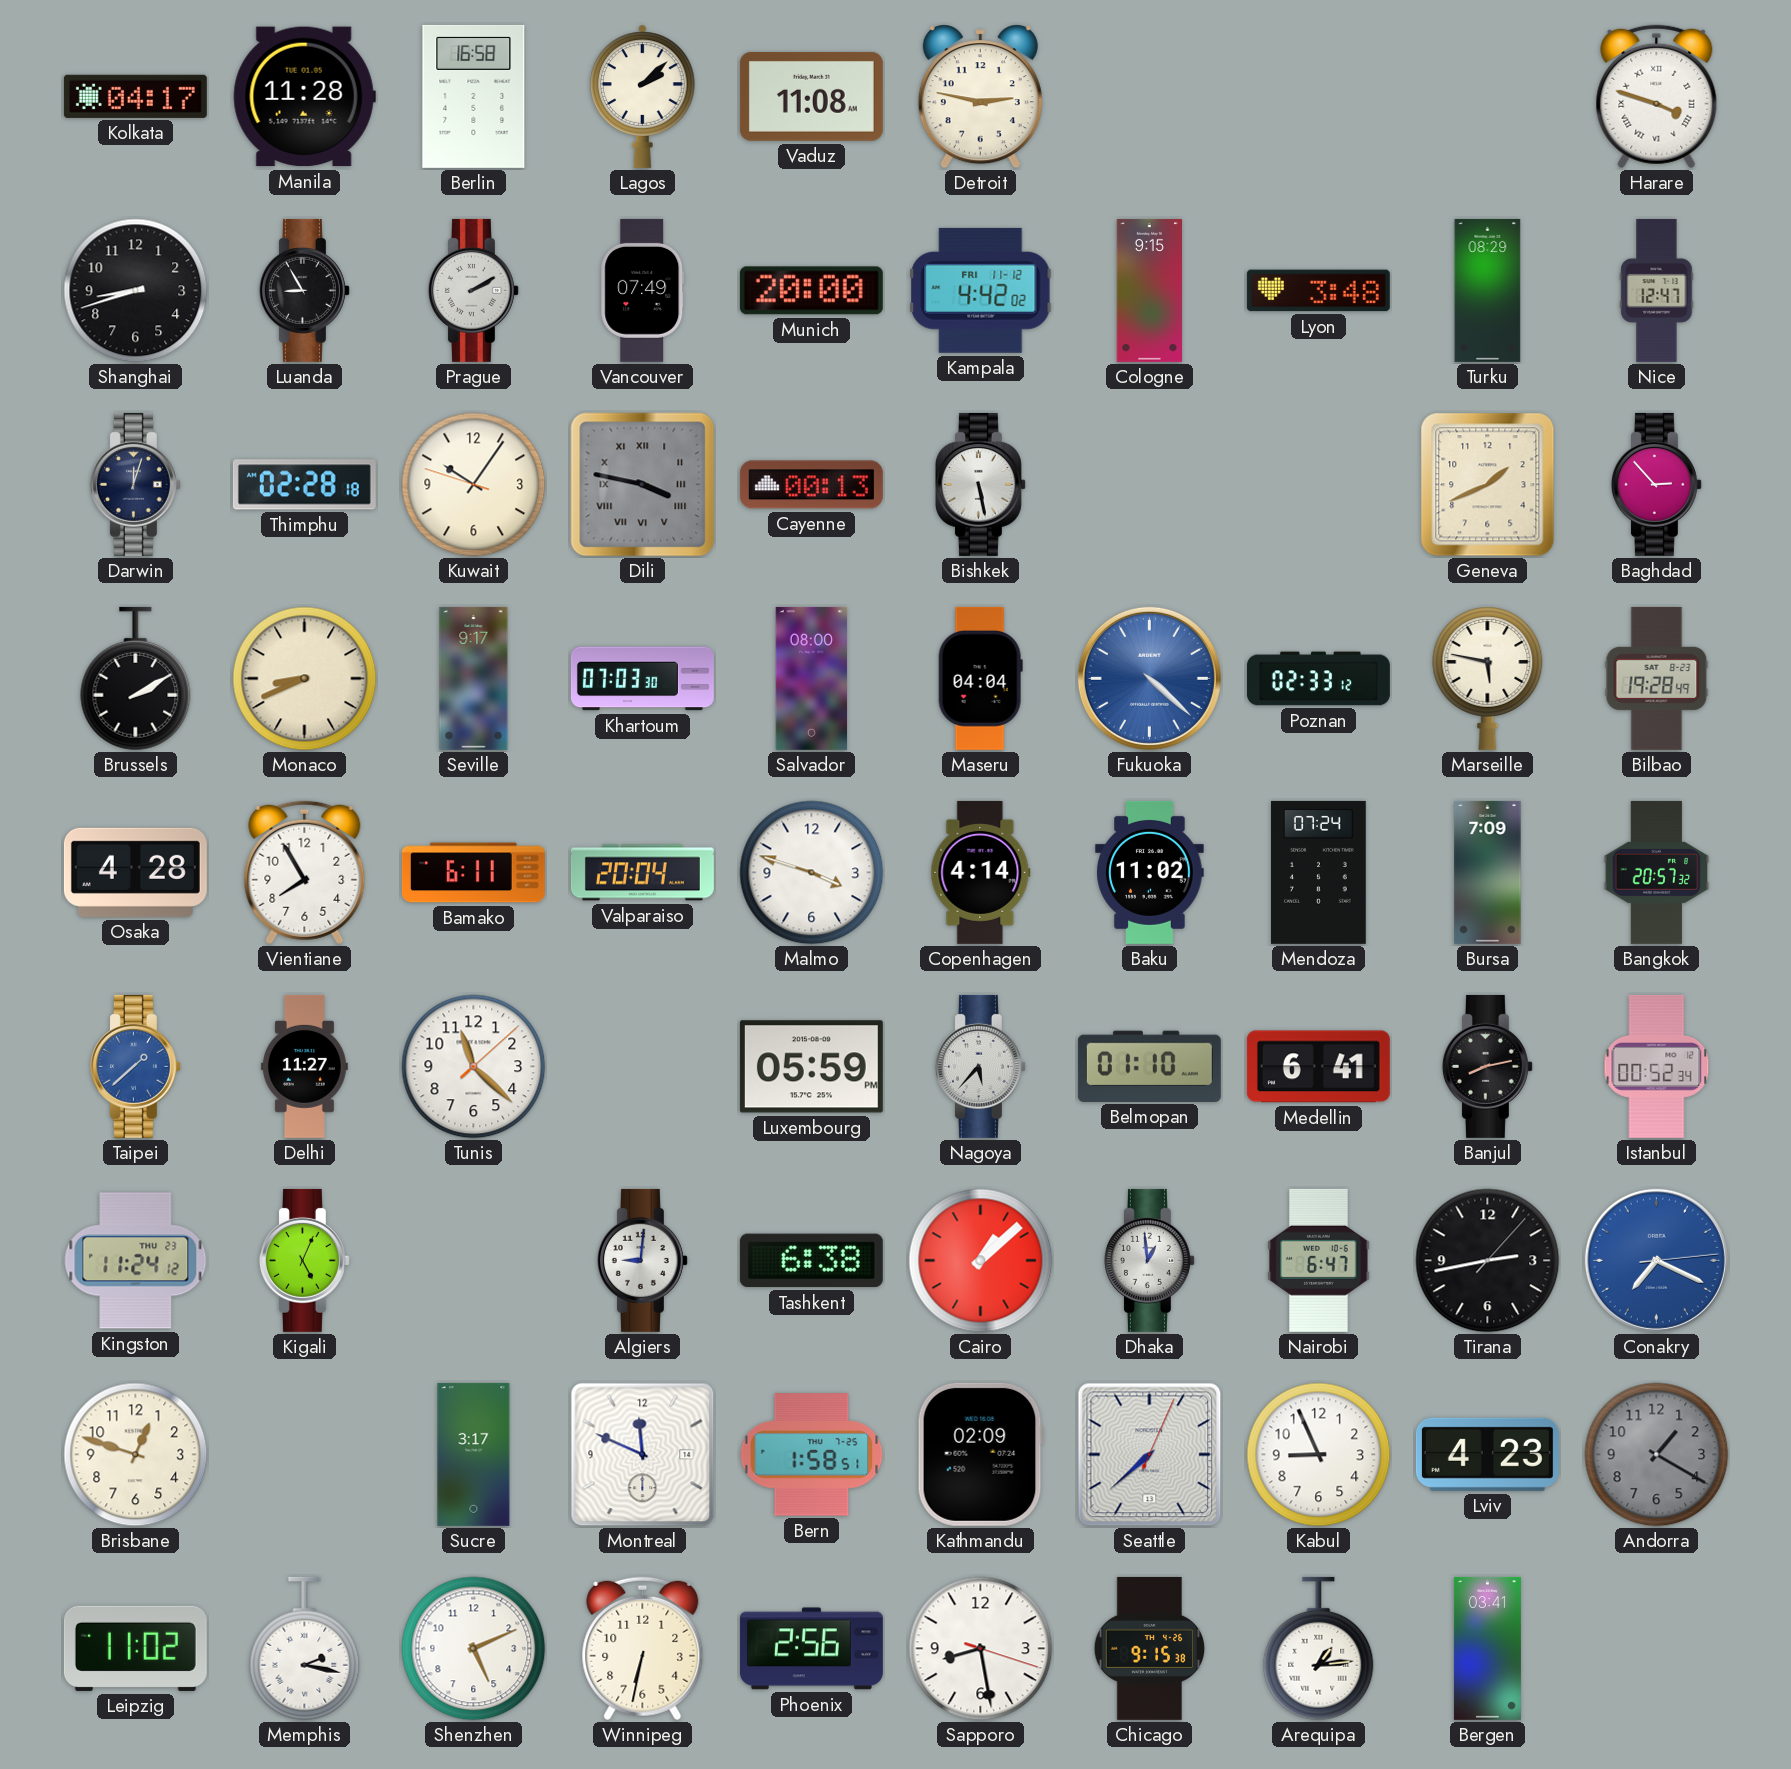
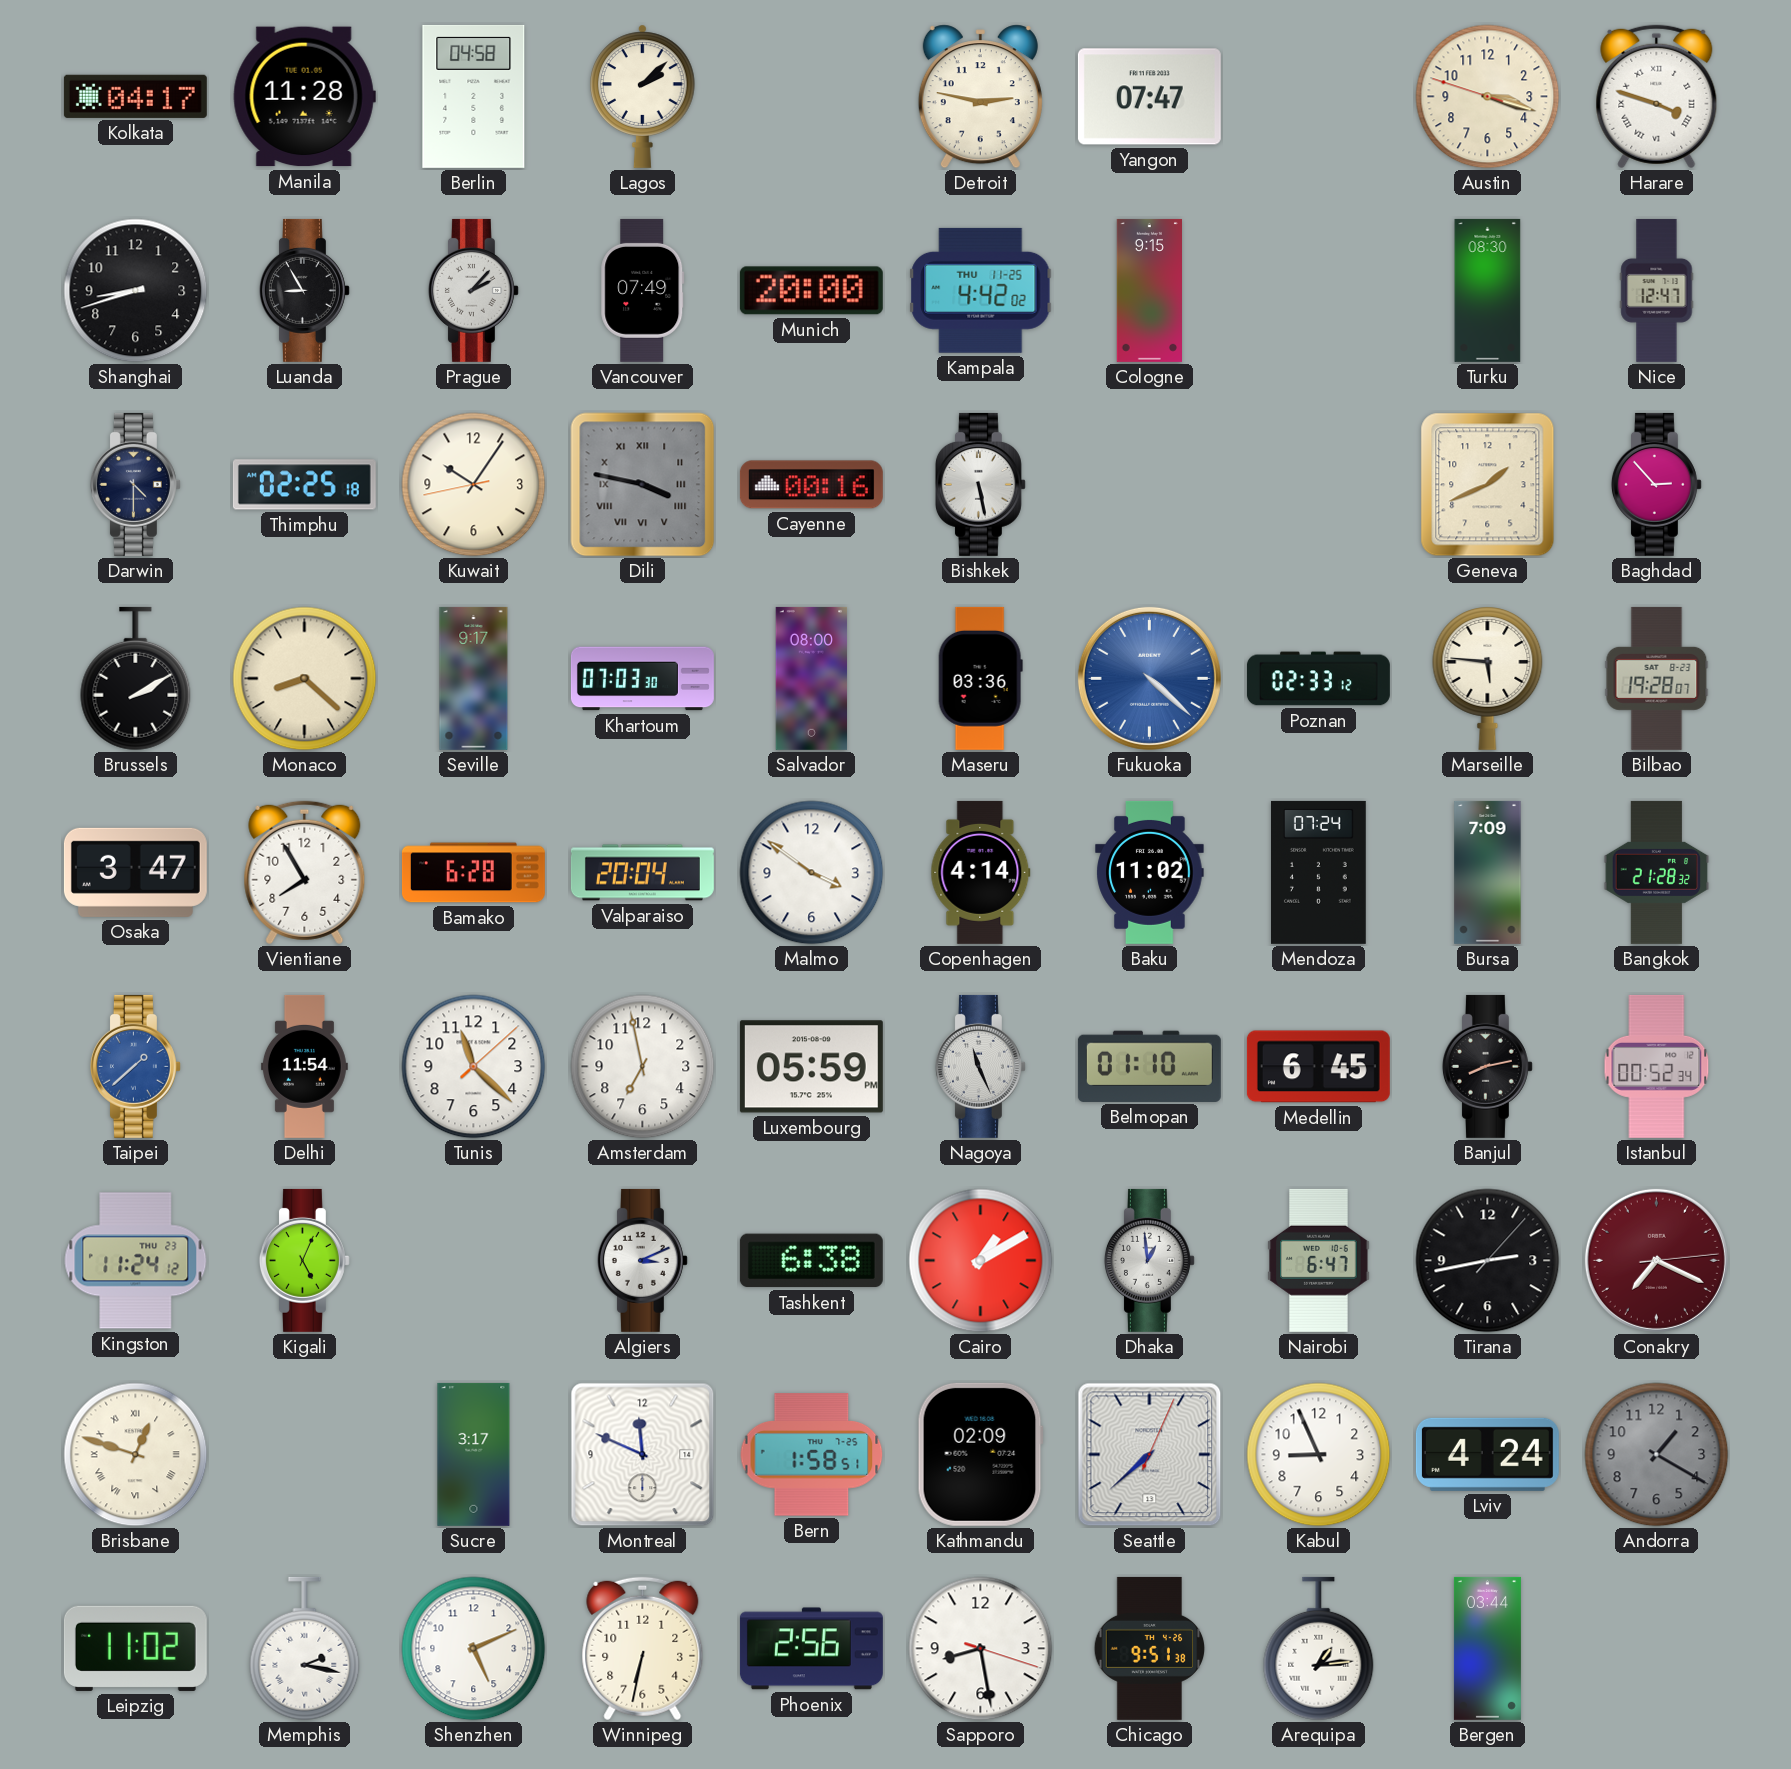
Berlin: 16:58 -> 04:58
Vaduz: 11:08 -> none
Yangon: none -> 07:47
Austin: none -> 3:17
Prague: 2:10 -> 2:07
Kampala date: FRI 11-12 -> THU 11-25
Lyon: 3:48 -> none
Turku: 08:29 -> 08:30
Darwin: 12:03 -> 4:30
Thimphu: 02:28 -> 02:25
Kuwait: 10:05:48 -> 10:05:43
Cayenne: 00:13 -> 00:16
Monaco: 8:41 -> 8:22
Maseru: 04:04 -> 03:36
Marseille: 5:47 -> 5:46
Bilbao: 19:28:49 -> 19:28:07
Osaka: 4:28 -> 3:47
Bamako: 6:11 -> 6:28
Malmo: 3:48 -> 3:51
Bangkok: 20:57 -> 21:28
Delhi: 11:27 -> 11:54
Amsterdam: none -> 6:58
Nagoya: 5:37 -> 11:26
Medellin: 6:41 -> 6:45
Algiers: 9:01 -> 3:11
Cairo: 1:08 -> 1:10
Conakry dial: blue -> burgundy
Brisbane numerals: Arabic -> Roman
Lviv: 4:23 -> 4:24
Chicago: 9:15 -> 9:51
Bergen: 03:41 -> 03:44
